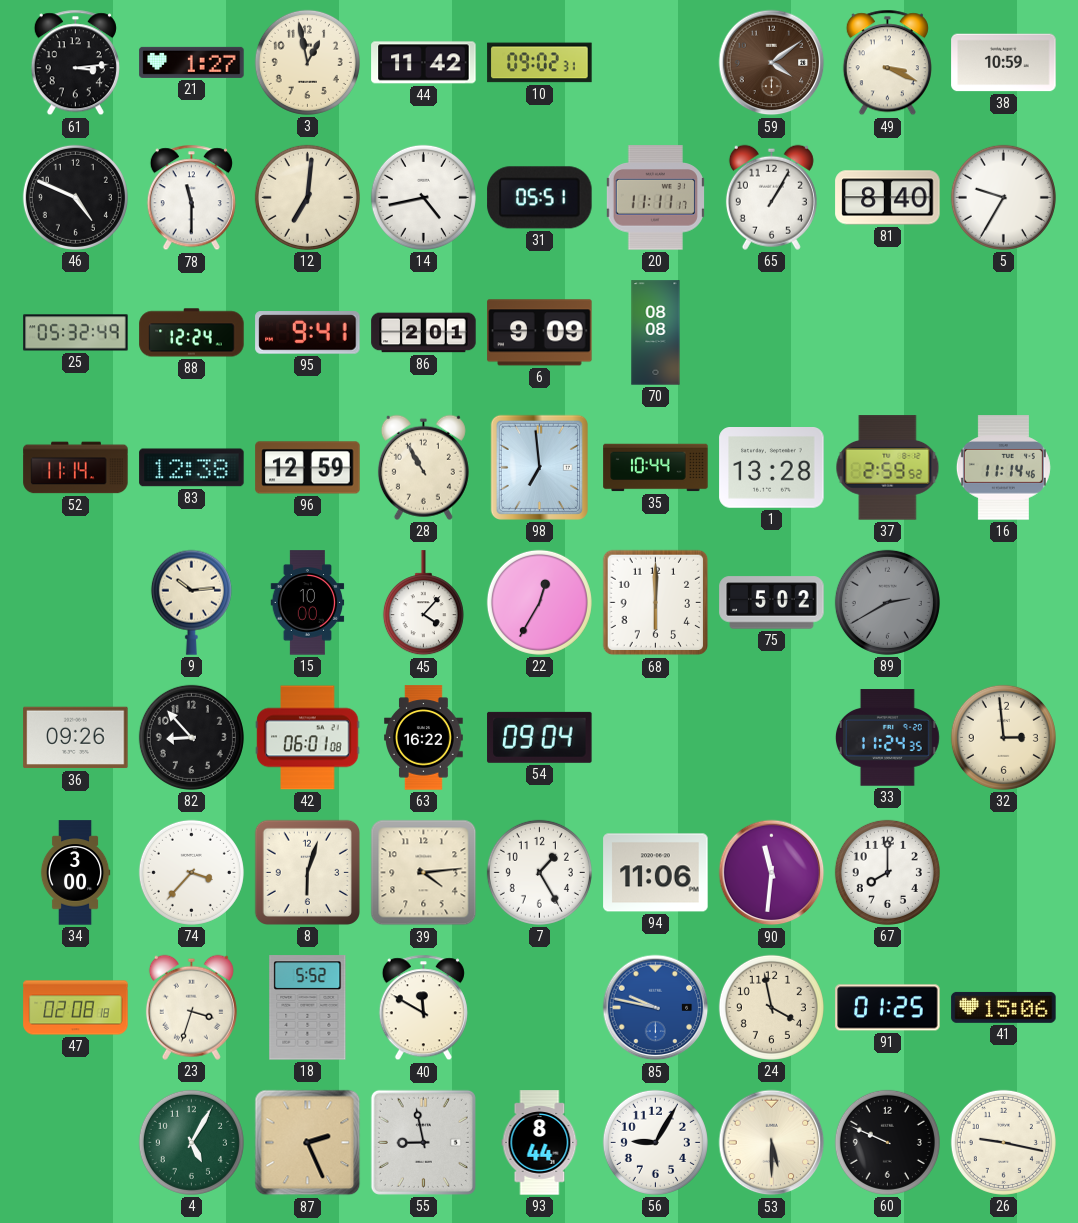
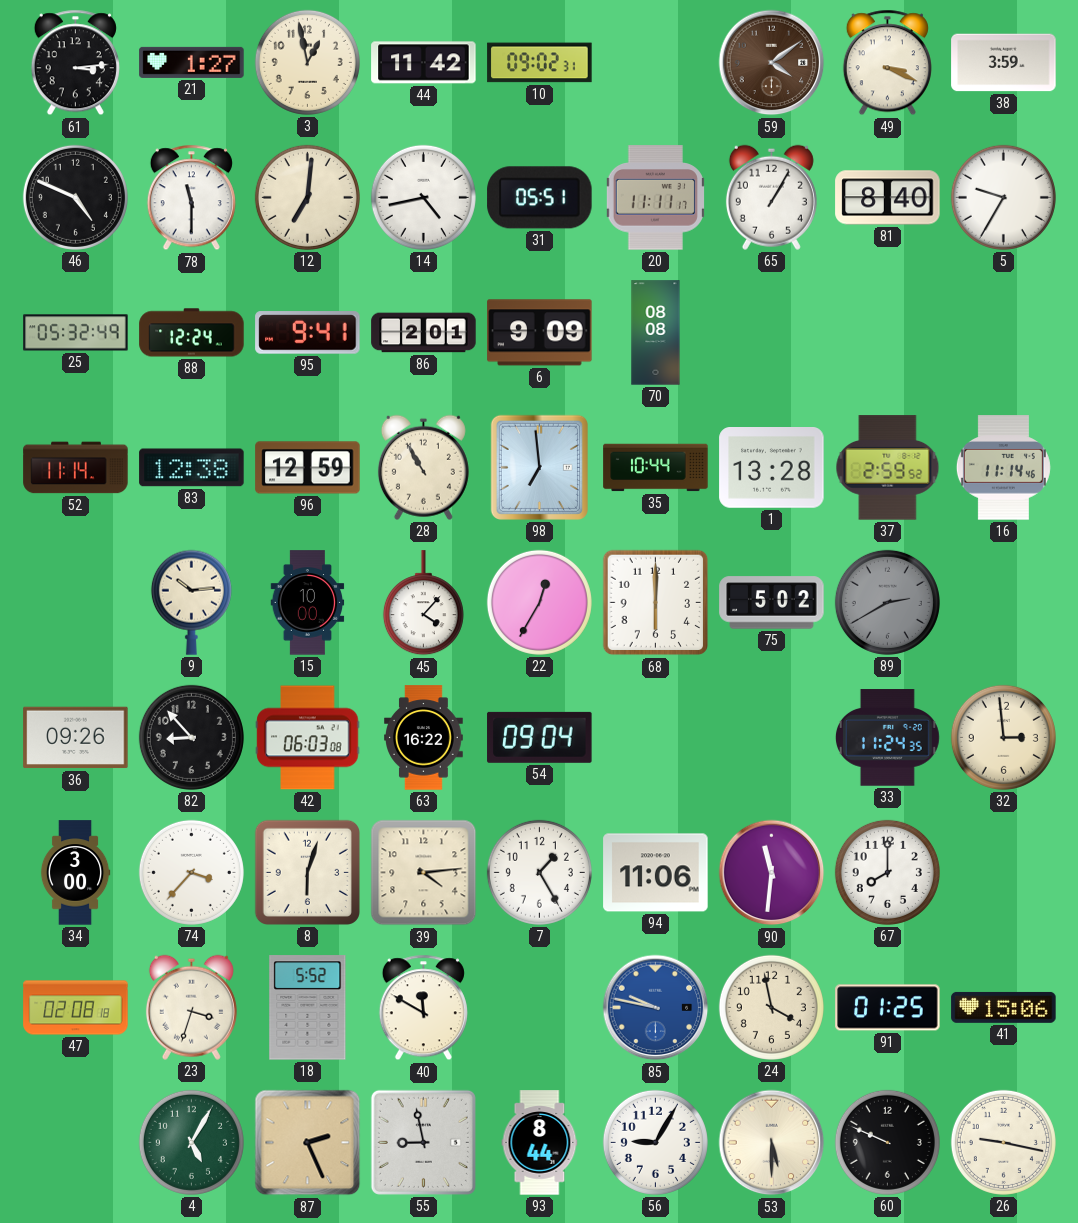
38: 10:59 -> 3:59
42: 06:01 -> 06:03
